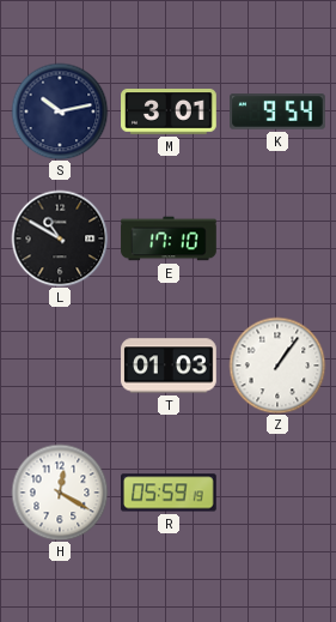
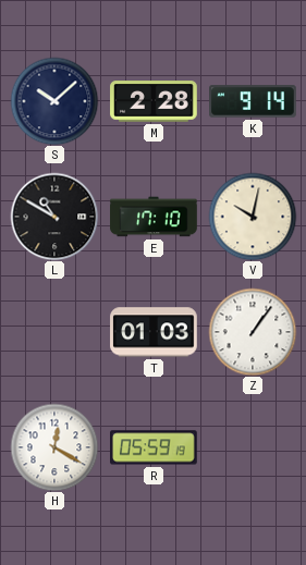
S: 10:13 -> 10:08
M: 3:01 -> 2:28
K: 9:54 -> 9:14
V: none -> 10:02
